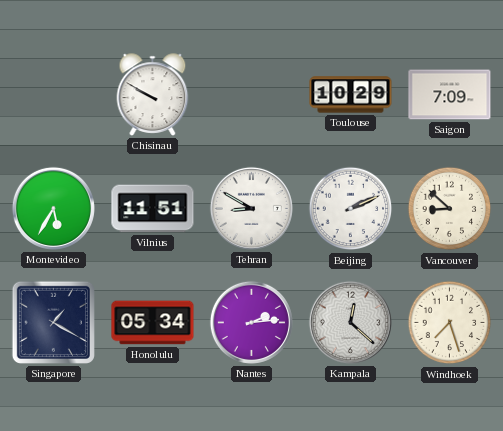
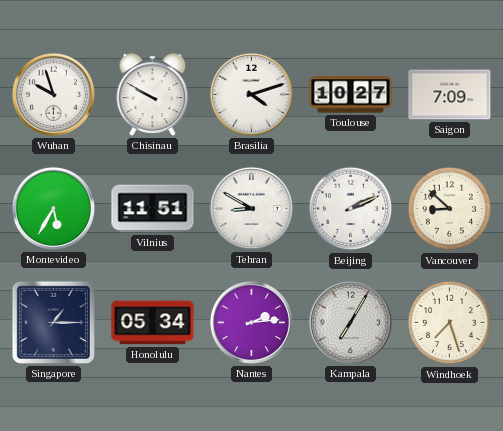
Wuhan: none -> 9:57
Brasilia: none -> 4:12
Toulouse: 10:29 -> 10:27
Singapore: 1:20 -> 1:15
Kampala: 12:22 -> 7:05
